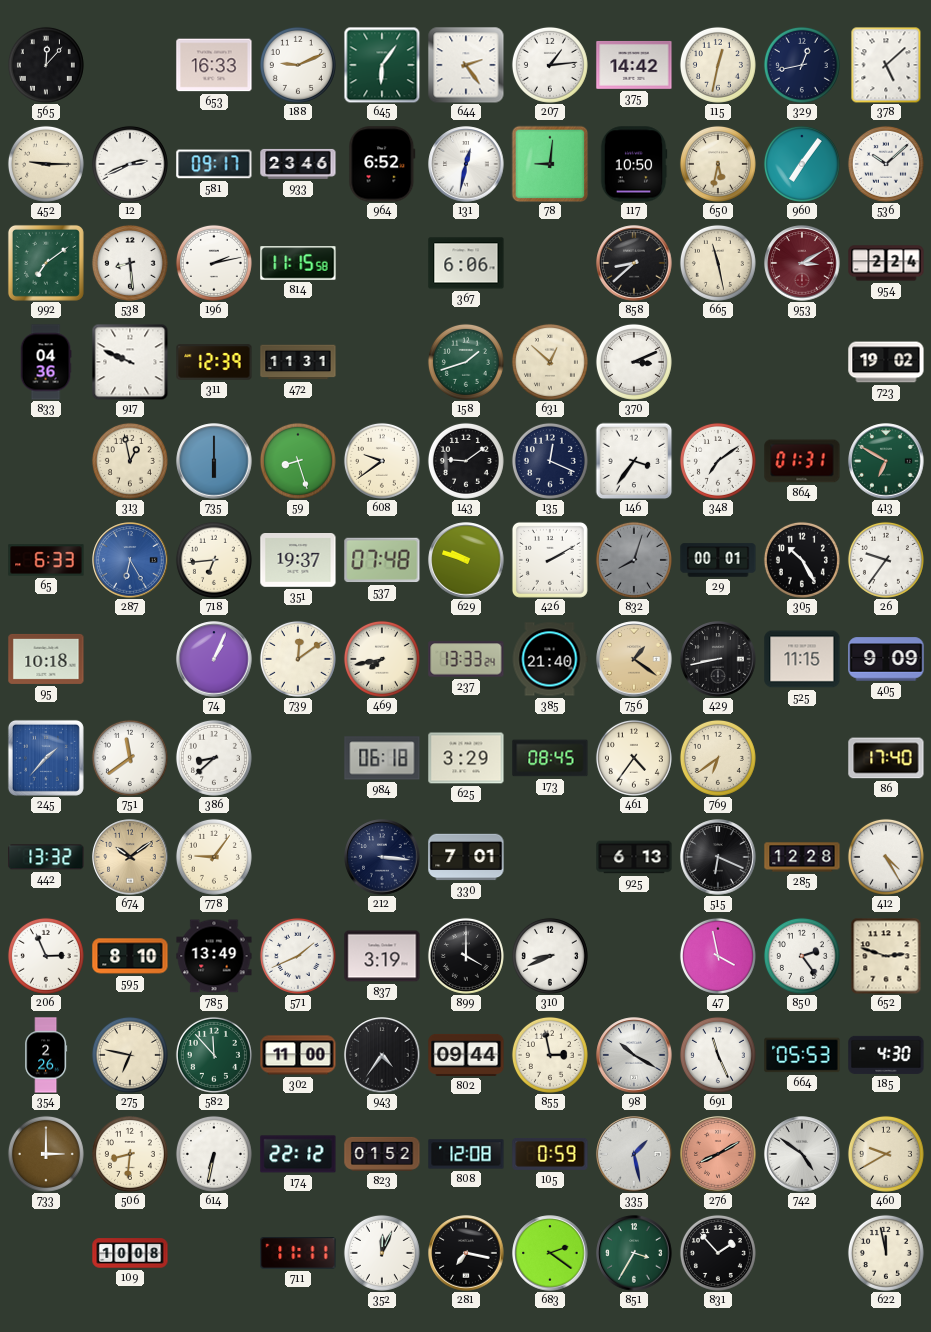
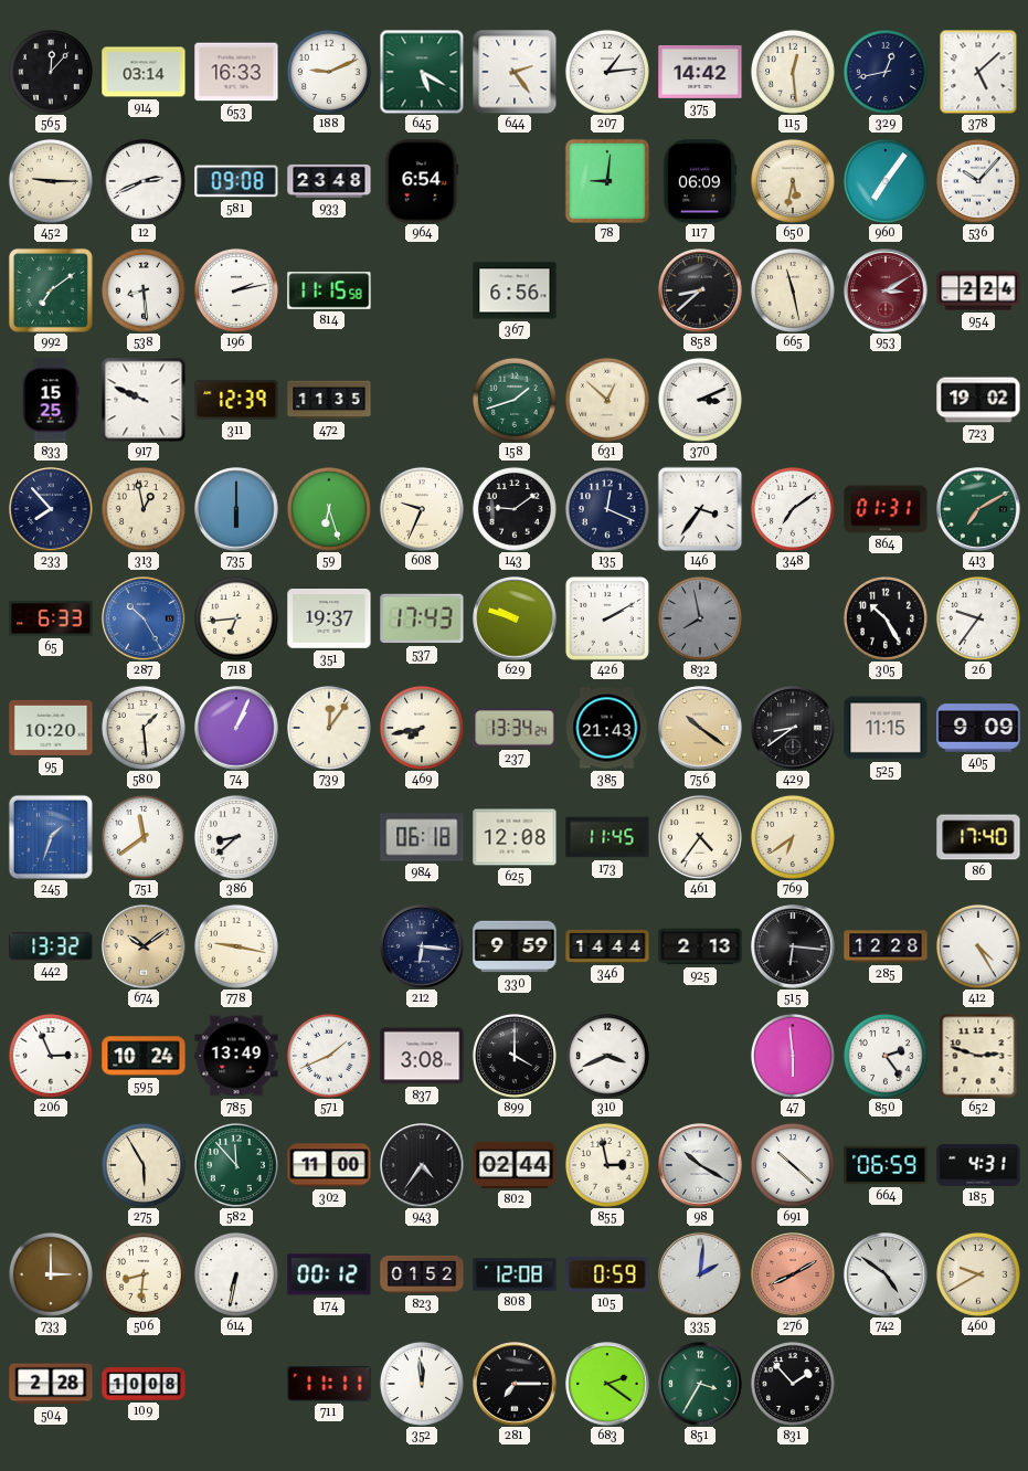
914: none -> 03:14
645: 6:06 -> 5:20
115: 12:32 -> 12:29
581: 09:17 -> 09:08
933: 23:46 -> 23:48
964: 6:52 -> 6:54
131: 12:32 -> none
117: 10:50 -> 06:09
536: 10:08 -> 10:07
367: 6:06 -> 6:56
833: 04:36 -> 15:25
472: 11:31 -> 11:35
233: none -> 7:53
59: 8:27 -> 6:27
608: 9:39 -> 9:34
413: 6:50 -> 7:10
287: 6:25 -> 10:25
537: 07:48 -> 17:43
832: 8:03 -> 7:58
29: 00:01 -> none
95: 10:18 -> 10:20
580: none -> 1:29
739: 12:09 -> 12:06
237: 13:33 -> 13:34
385: 21:40 -> 21:43
756: 1:21 -> 10:21
429: 8:43 -> 8:39
245: 1:37 -> 1:33
625: 3:29 -> 12:08
173: 08:45 -> 11:45
778: 9:06 -> 9:17
212: 3:16 -> 6:16
330: 7:01 -> 9:59
346: none -> 14:44
925: 6:13 -> 2:13
515: 6:19 -> 6:16
595: 8:10 -> 10:24
837: 3:19 -> 3:08
310: 8:41 -> 3:41
47: 3:58 -> 5:59
354: 2:26 -> none
275: 6:47 -> 5:55
802: 09:44 -> 02:44
691: 11:26 -> 10:22
664: 05:53 -> 06:59
185: 4:30 -> 4:31
174: 22:12 -> 00:12
335: 1:28 -> 2:01
504: none -> 2:28
352: 12:04 -> 11:59
281: 7:17 -> 7:15
622: 11:58 -> none
